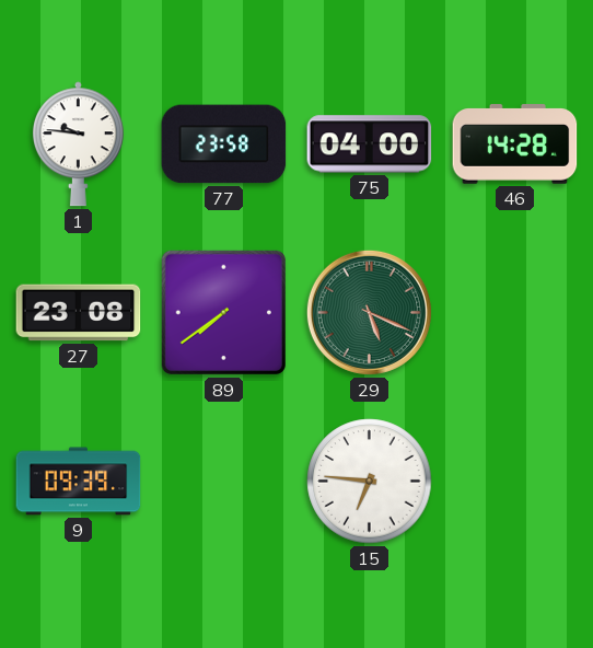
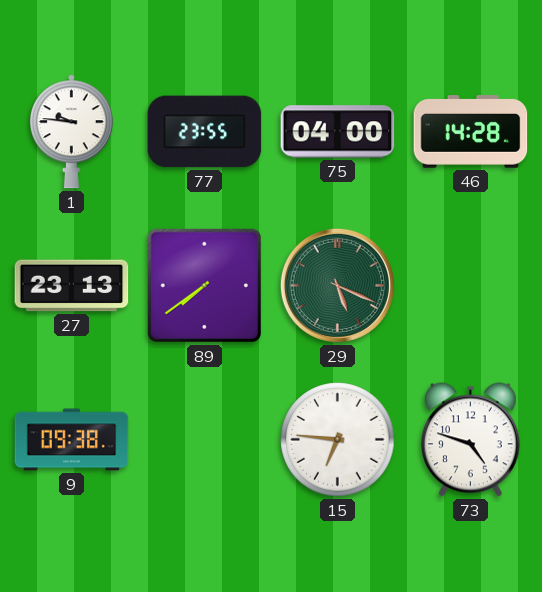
77: 23:58 -> 23:55
27: 23:08 -> 23:13
9: 09:39 -> 09:38
73: none -> 4:48
